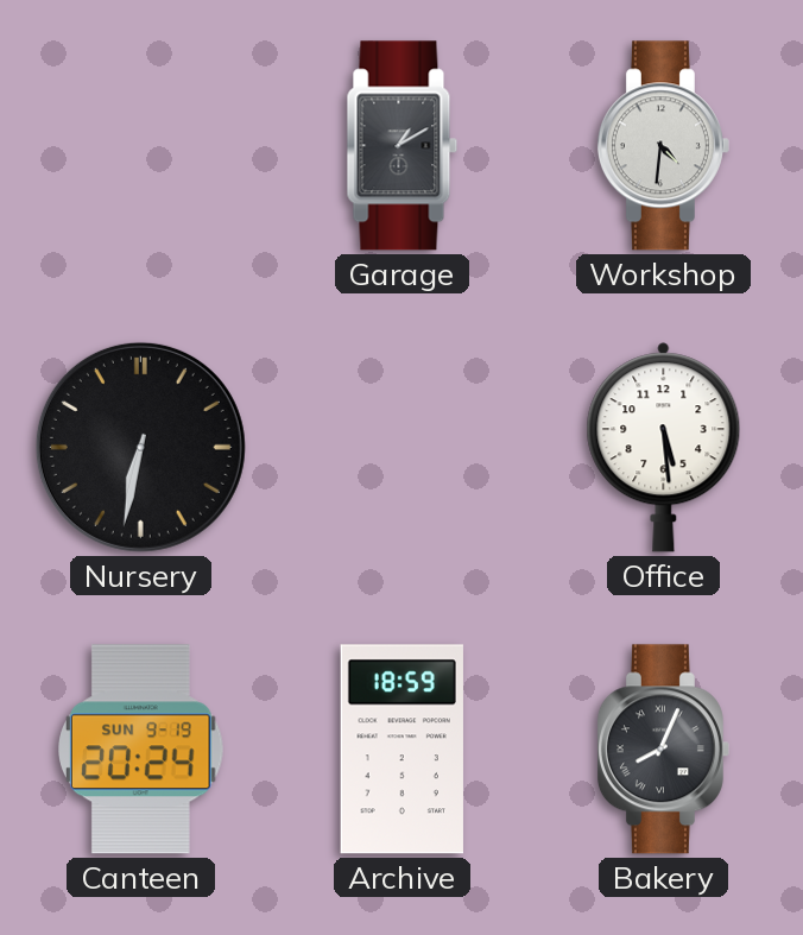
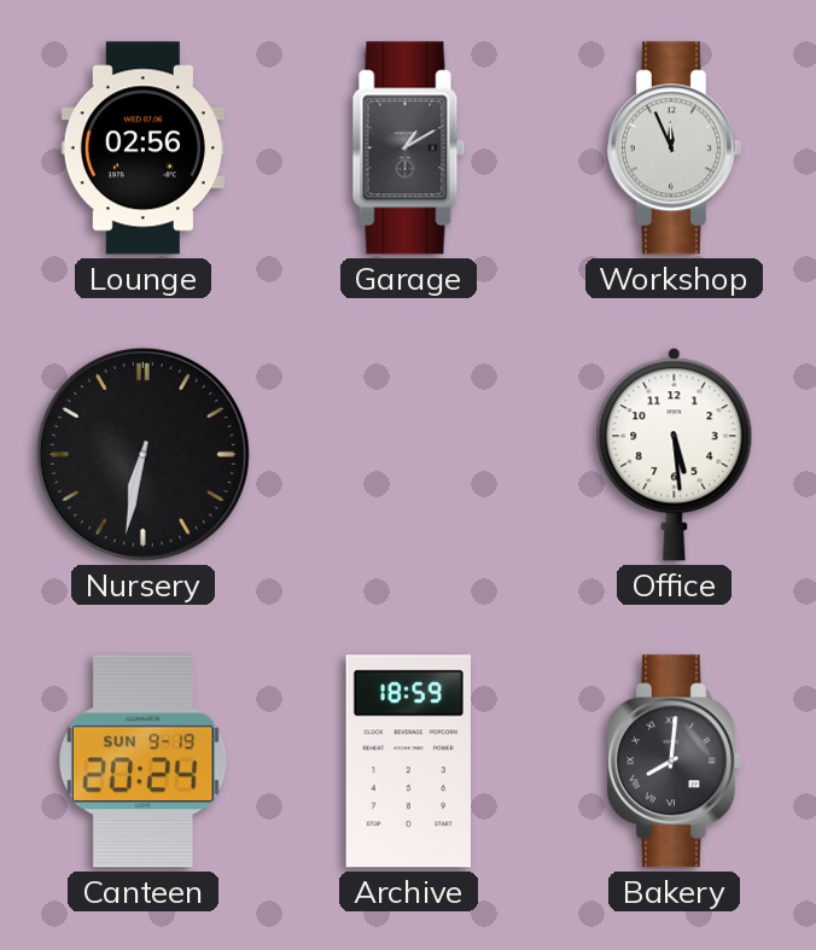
Lounge: none -> 02:56
Workshop: 4:31 -> 11:56
Bakery: 8:04 -> 8:01
